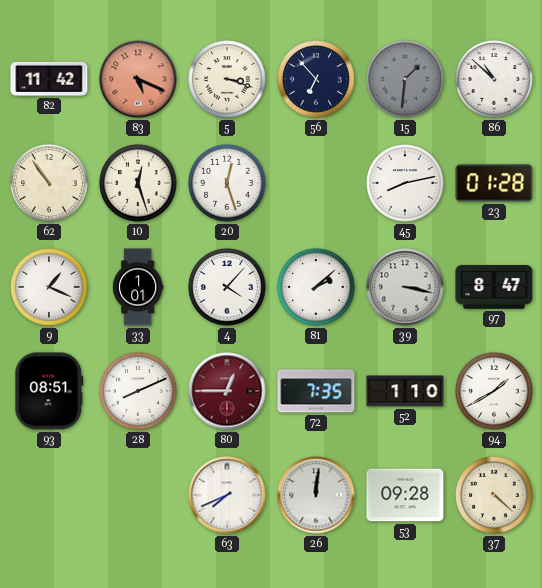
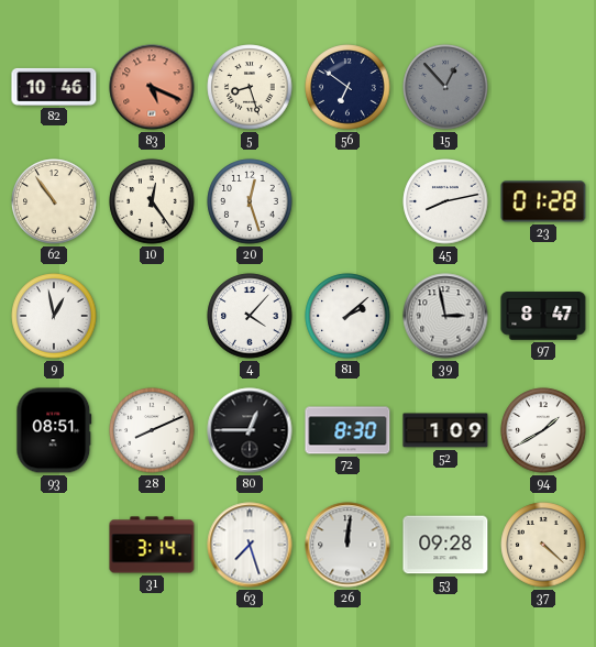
82: 11:42 -> 10:46
5: 3:18 -> 8:27
56: 6:53 -> 6:51
15: 1:31 -> 12:53
86: 10:52 -> none
10: 12:27 -> 12:24
9: 1:19 -> 12:58
33: 1:01 -> none
39: 3:17 -> 2:58
80 dial: burgundy -> black
72: 7:35 -> 8:30
52: 1:10 -> 1:09
31: none -> 3:14
63: 7:41 -> 7:27
